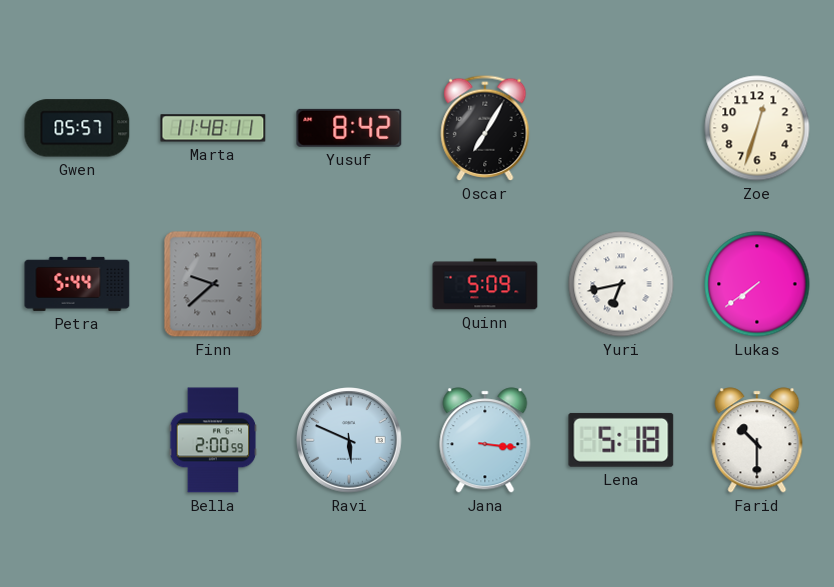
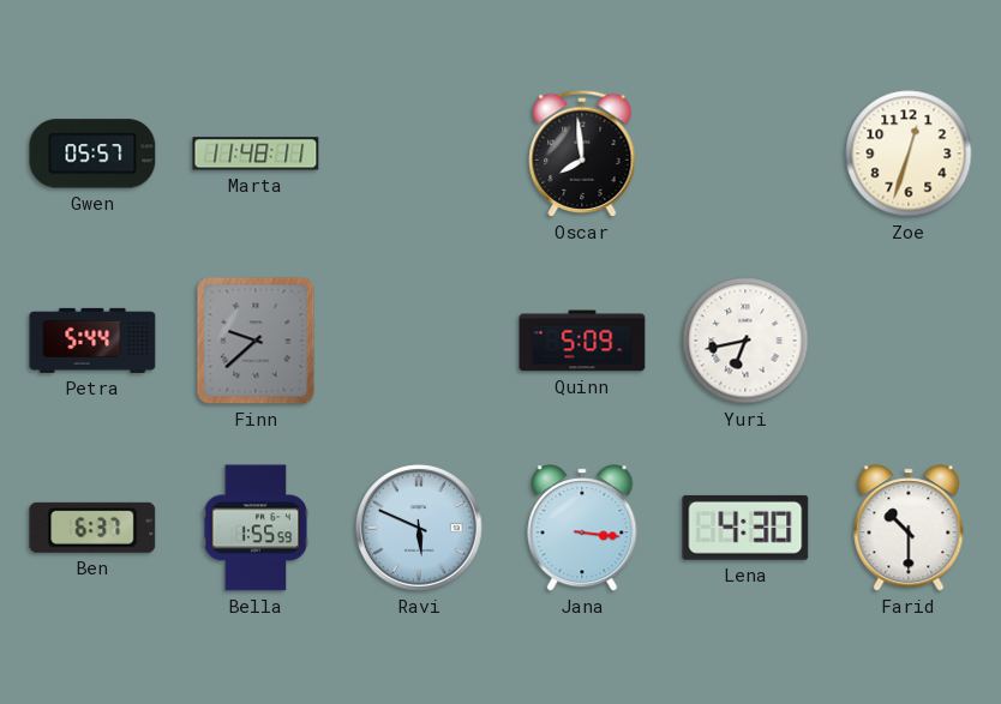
Yusuf: 8:42 -> none
Oscar: 7:05 -> 7:59
Lukas: 7:39 -> none
Ben: none -> 6:37
Bella: 2:00 -> 1:55
Lena: 5:18 -> 4:30
